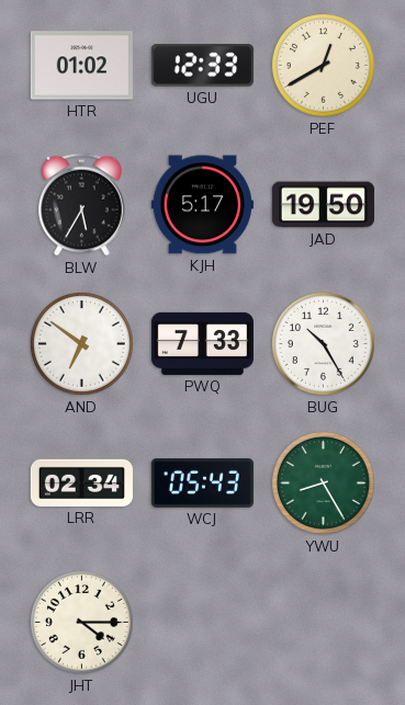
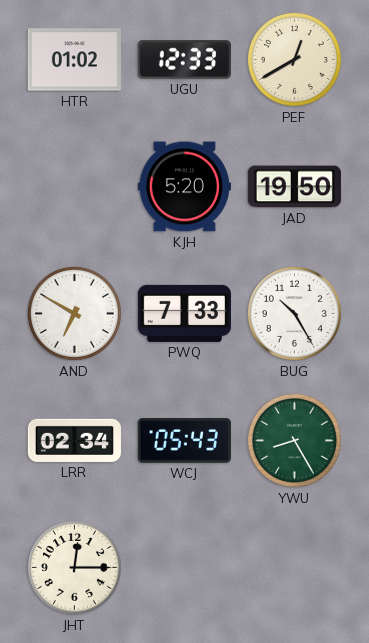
BLW: 5:35 -> none
KJH: 5:17 -> 5:20
AND: 6:51 -> 6:50
JHT: 4:15 -> 12:15
